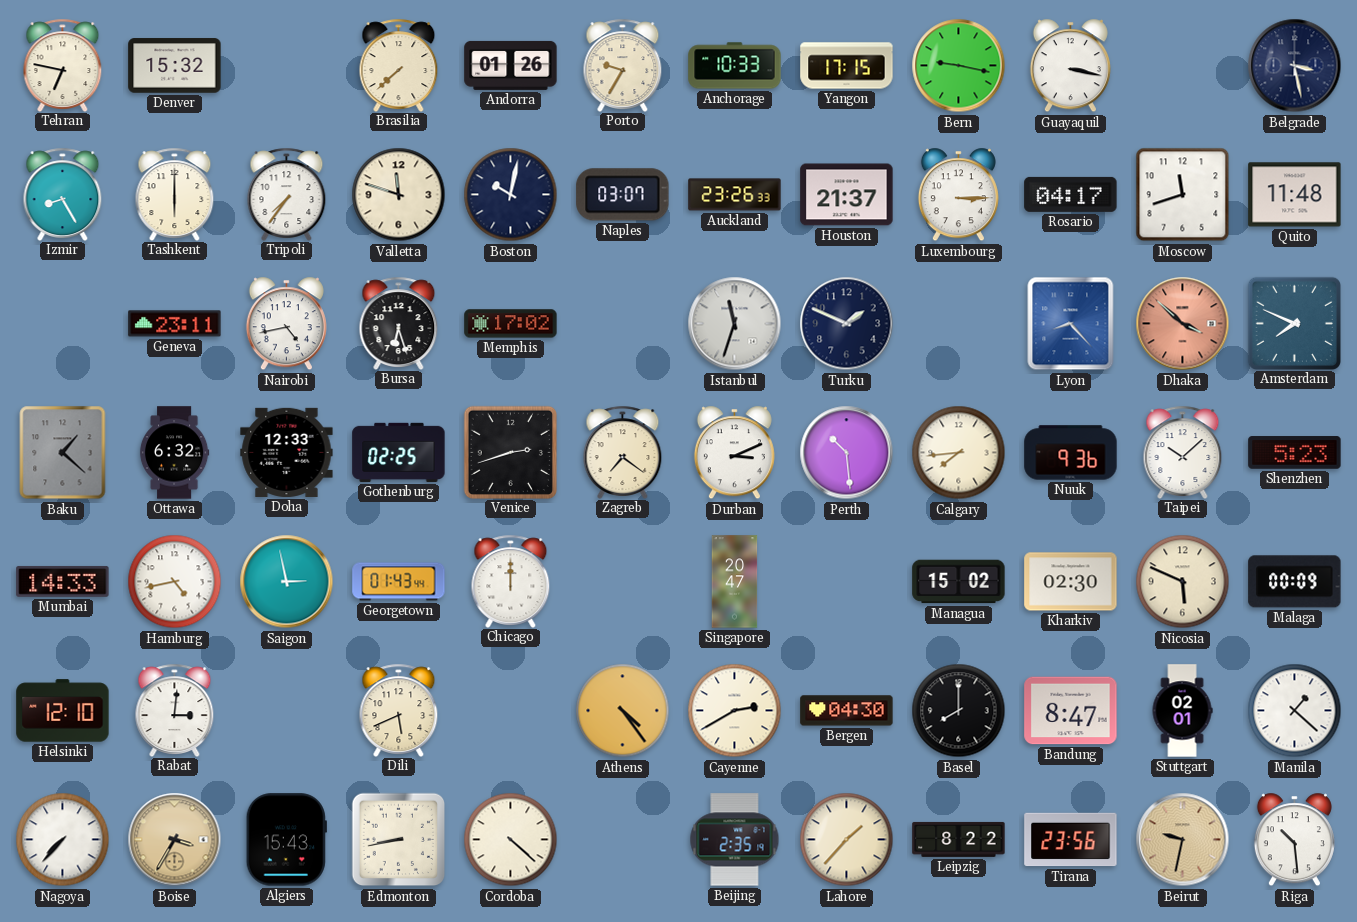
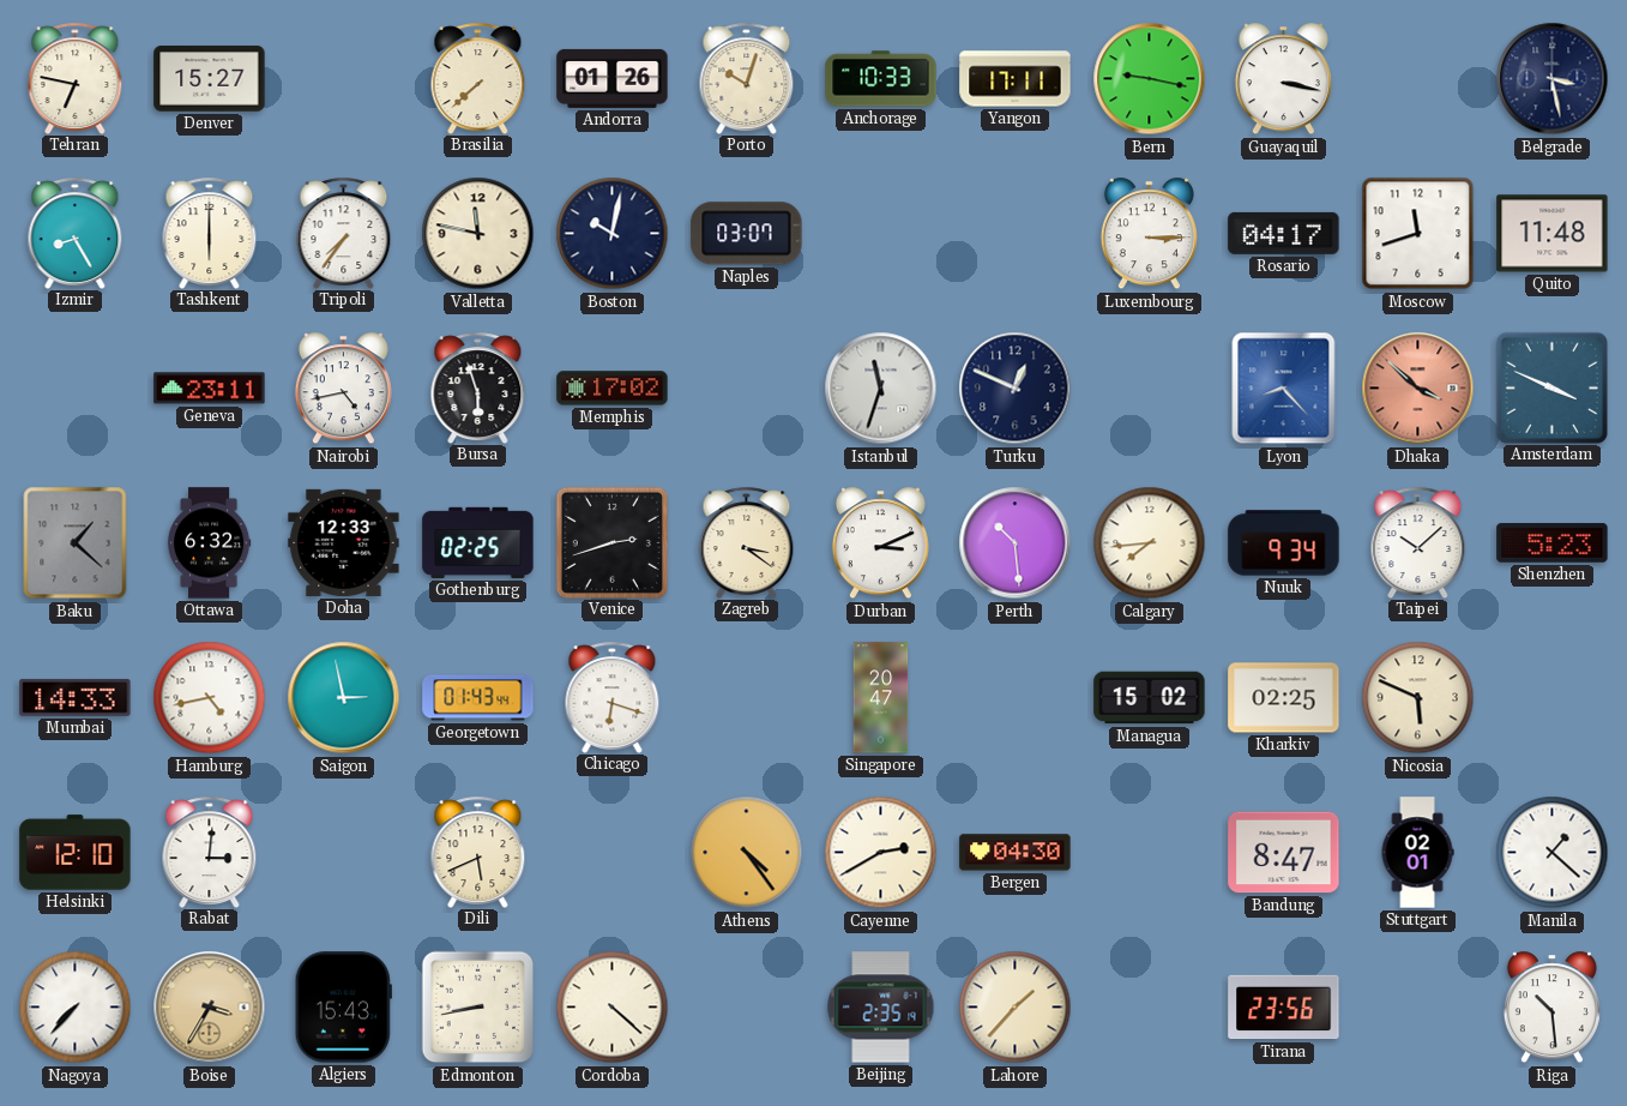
Denver: 15:32 -> 15:27
Porto: 9:35 -> 10:03
Yangon: 17:15 -> 17:11
Valletta: 11:48 -> 11:47
Auckland: 23:26 -> none
Houston: 21:37 -> none
Bursa: 6:27 -> 5:57
Turku: 1:49 -> 12:49
Amsterdam: 7:49 -> 3:49
Zagreb: 7:21 -> 3:21
Nuuk: 9:36 -> 9:34
Chicago: 12:00 -> 6:18
Kharkiv: 02:30 -> 02:25
Malaga: 00:09 -> none
Basel: 8:00 -> none
Leipzig: 8:22 -> none
Beirut: 9:32 -> none
